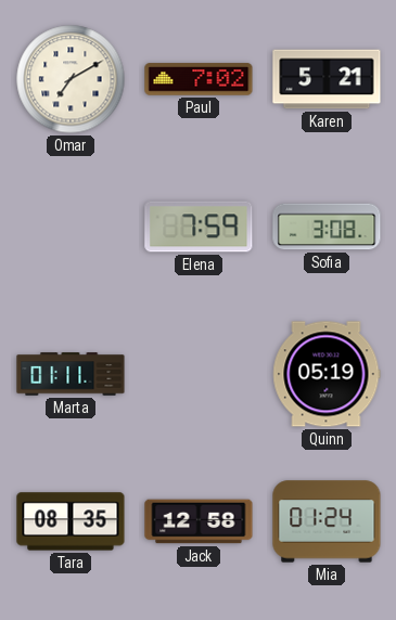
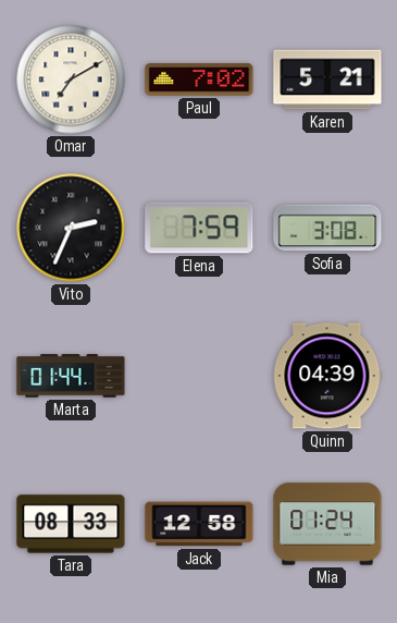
Vito: none -> 2:34
Marta: 01:11 -> 01:44
Quinn: 05:19 -> 04:39
Tara: 08:35 -> 08:33
